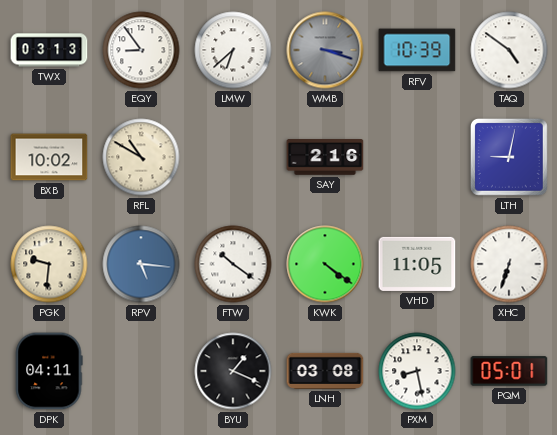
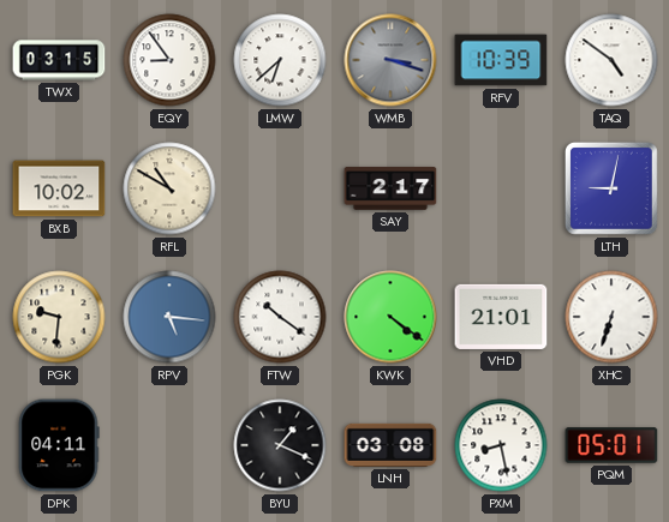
TWX: 03:13 -> 03:15
SAY: 2:16 -> 2:17
VHD: 11:05 -> 21:01
